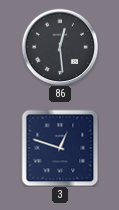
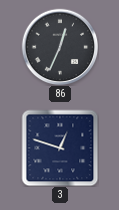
86: 12:29 -> 12:34
